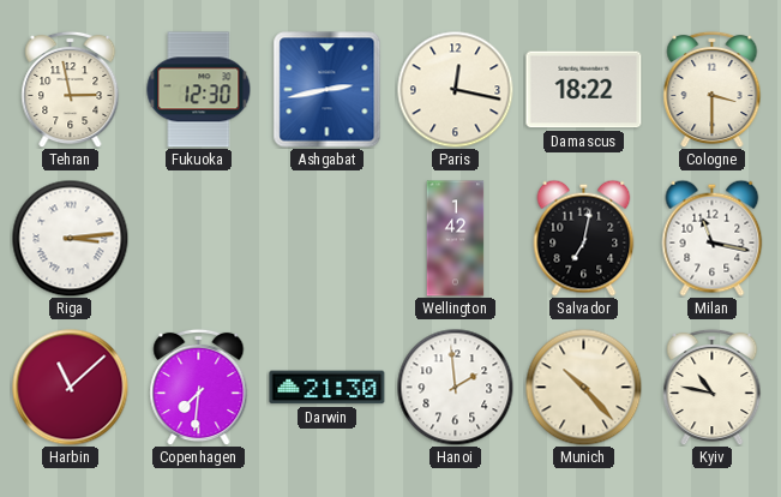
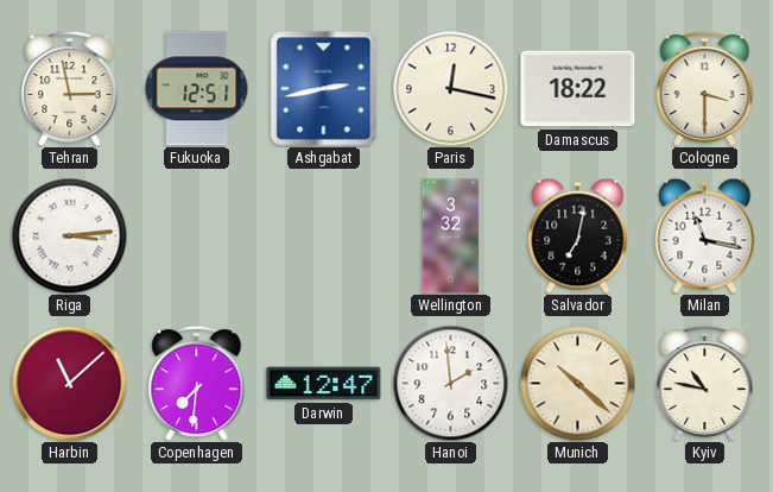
Fukuoka: 12:30 -> 12:51
Wellington: 1:42 -> 3:32
Darwin: 21:30 -> 12:47
Munich: 10:23 -> 10:22
